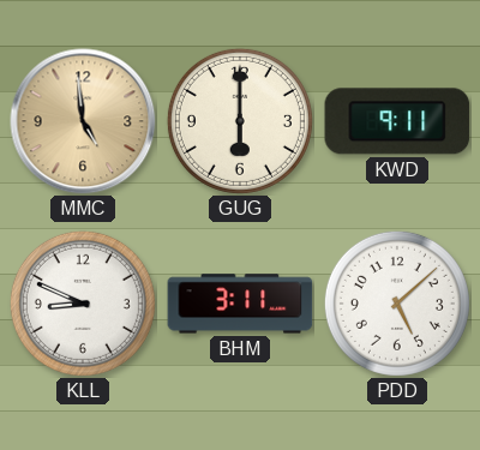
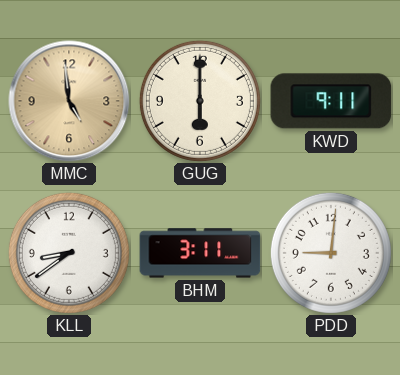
KLL: 8:49 -> 8:39
PDD: 5:08 -> 9:01
